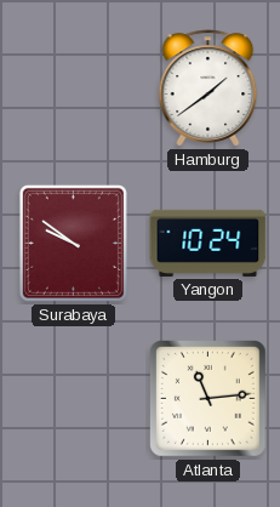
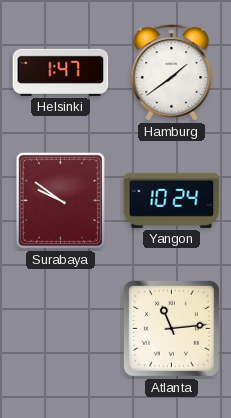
Helsinki: none -> 1:47
